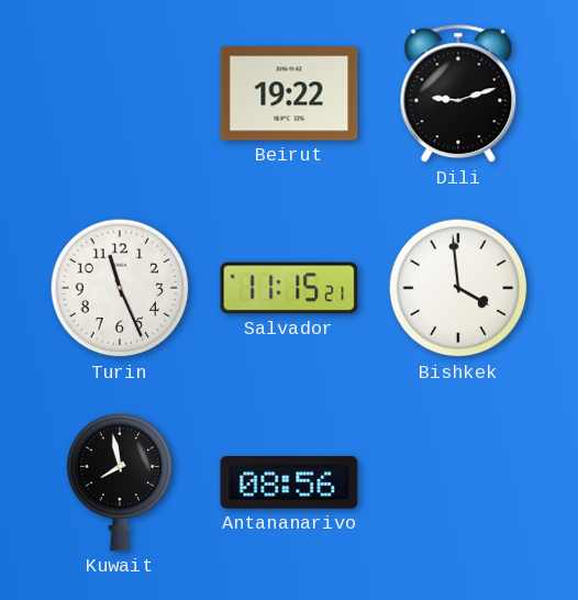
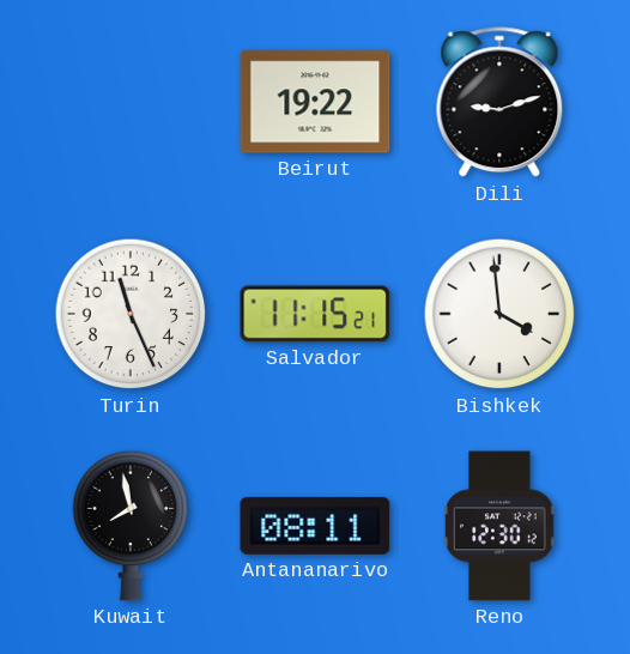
Antananarivo: 08:56 -> 08:11
Reno: none -> 12:30
